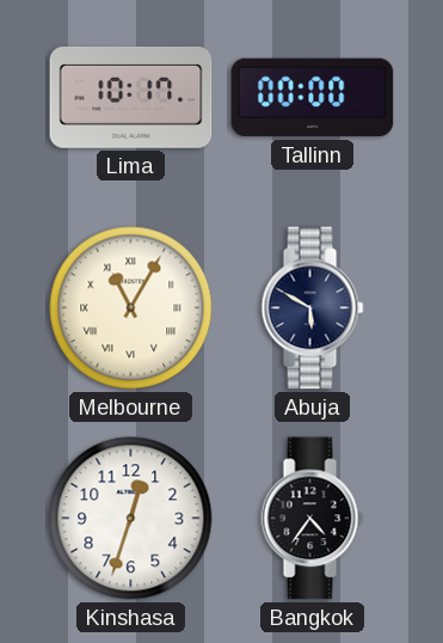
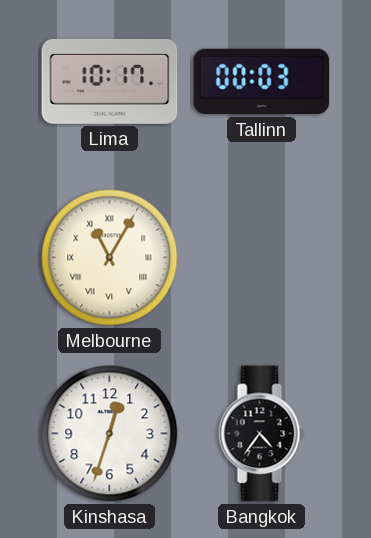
Tallinn: 00:00 -> 00:03
Abuja: 5:50 -> none
